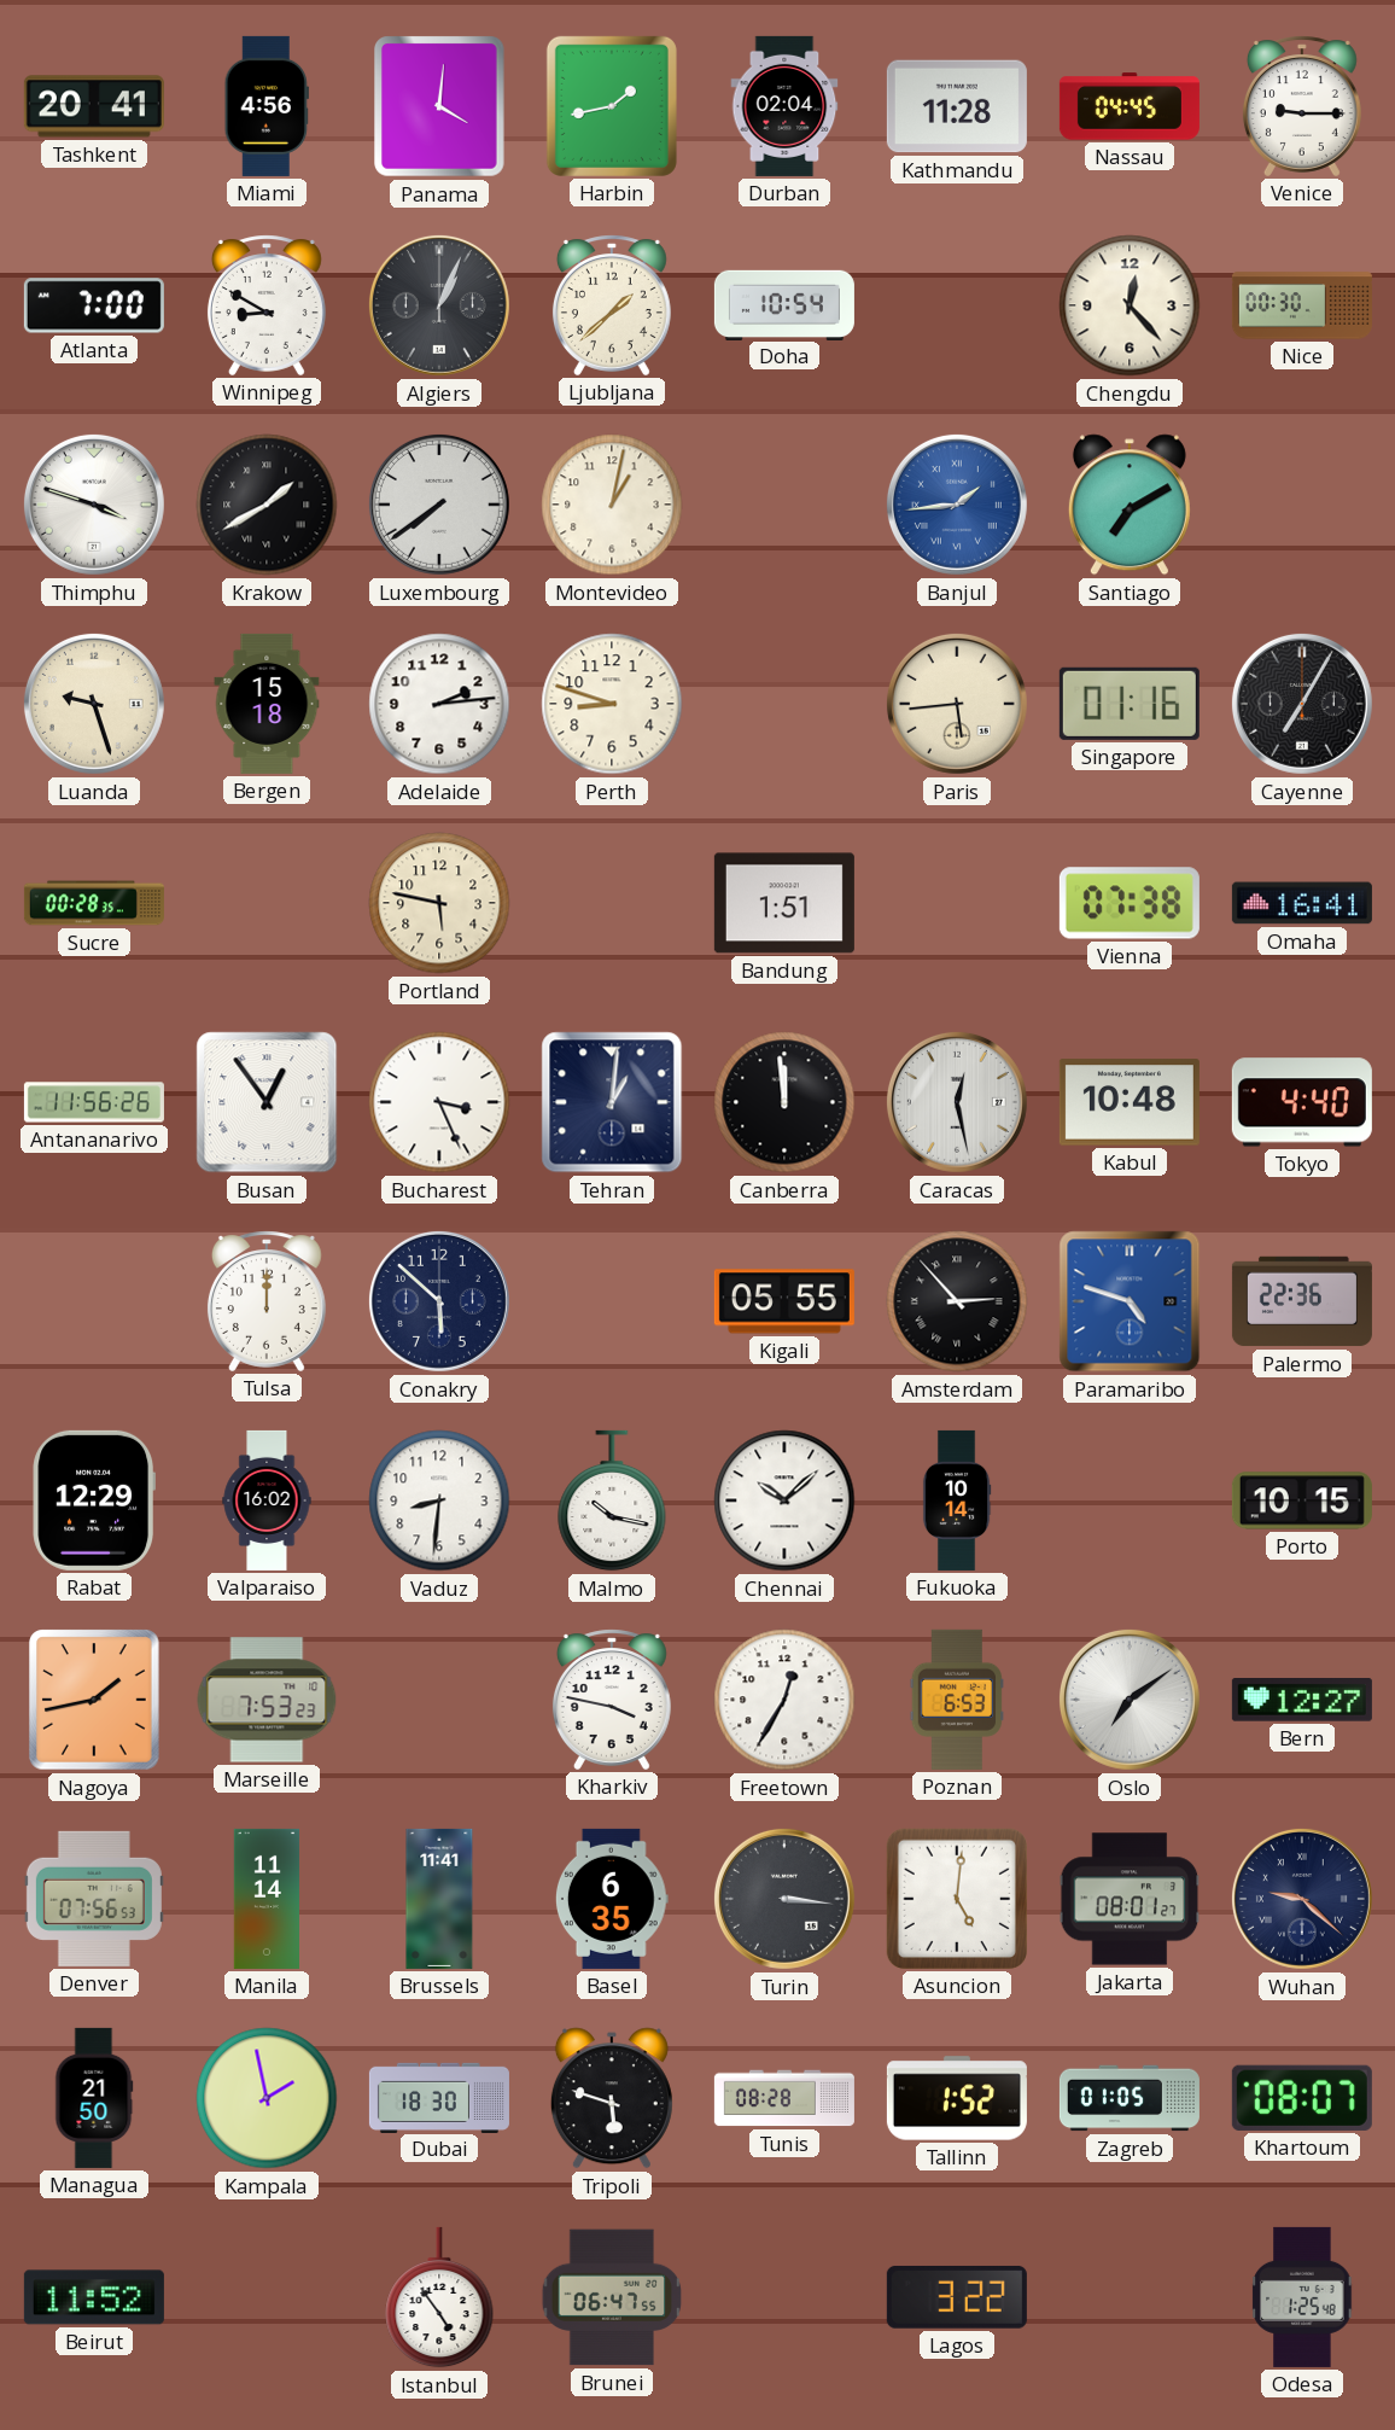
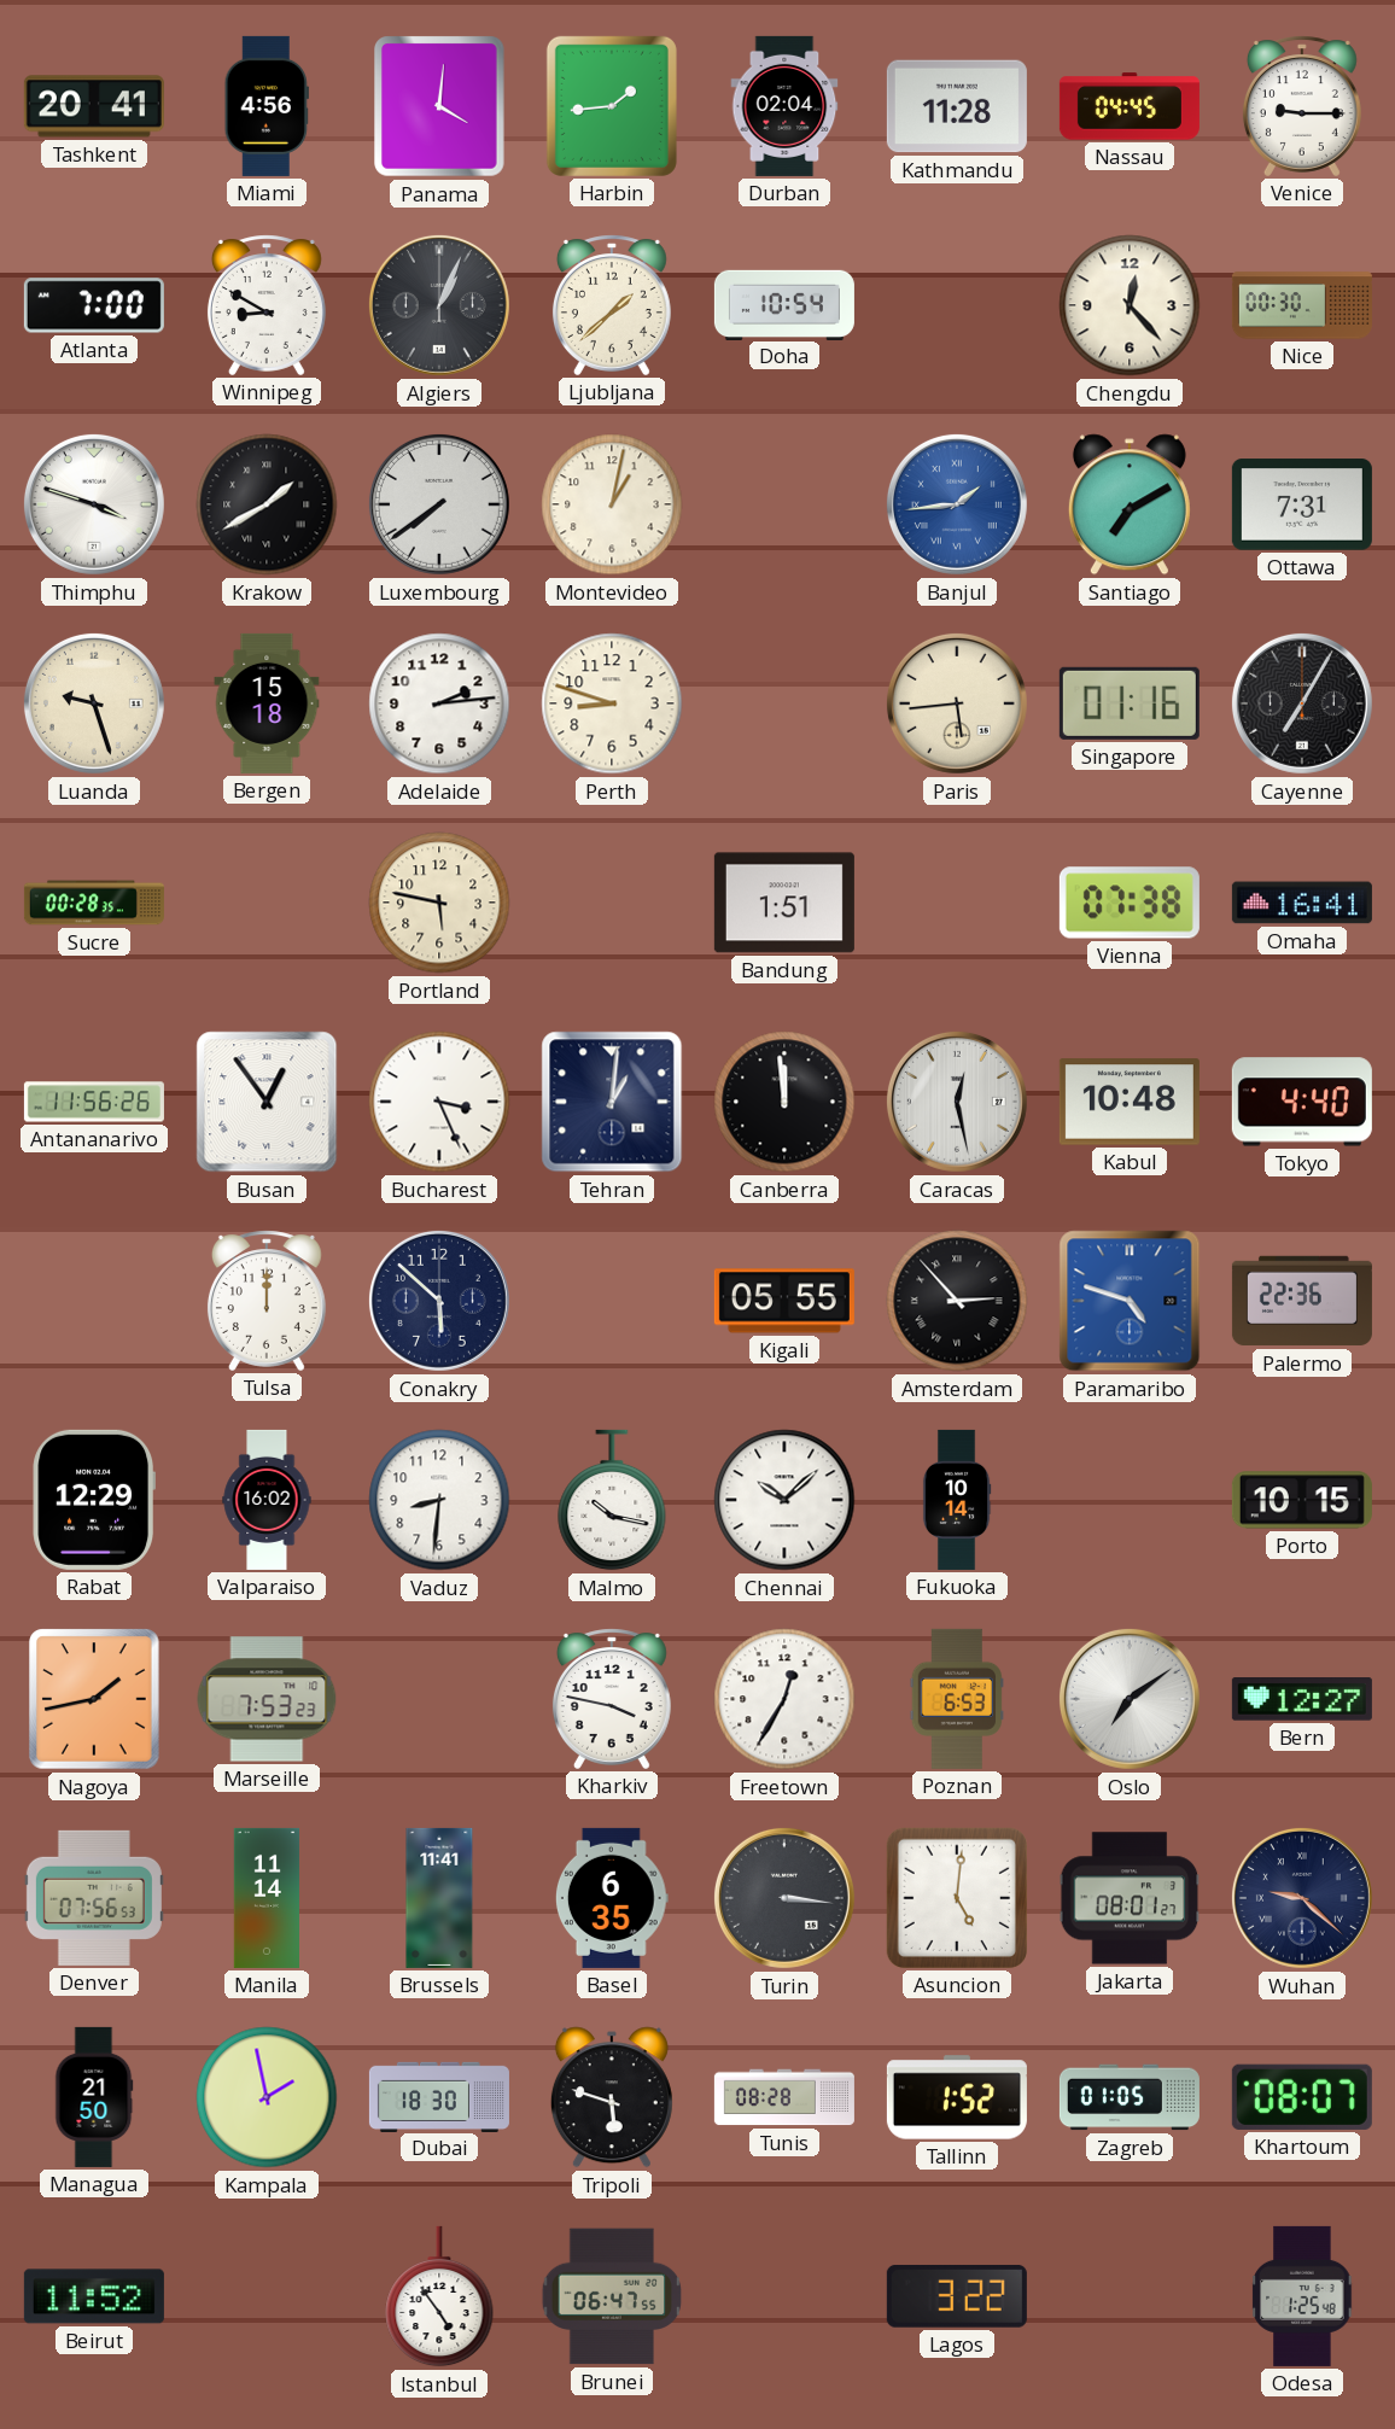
Harbin: 1:43 -> 1:44
Ottawa: none -> 7:31
